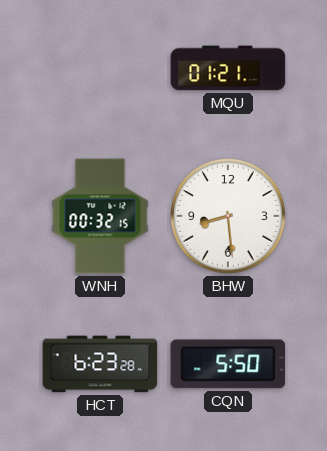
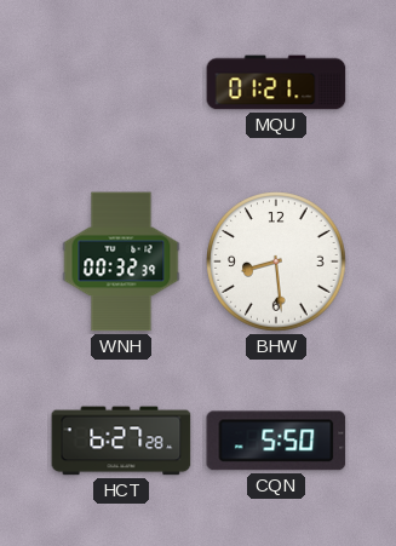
WNH: 00:32:15 -> 00:32:39
HCT: 6:23 -> 6:27
